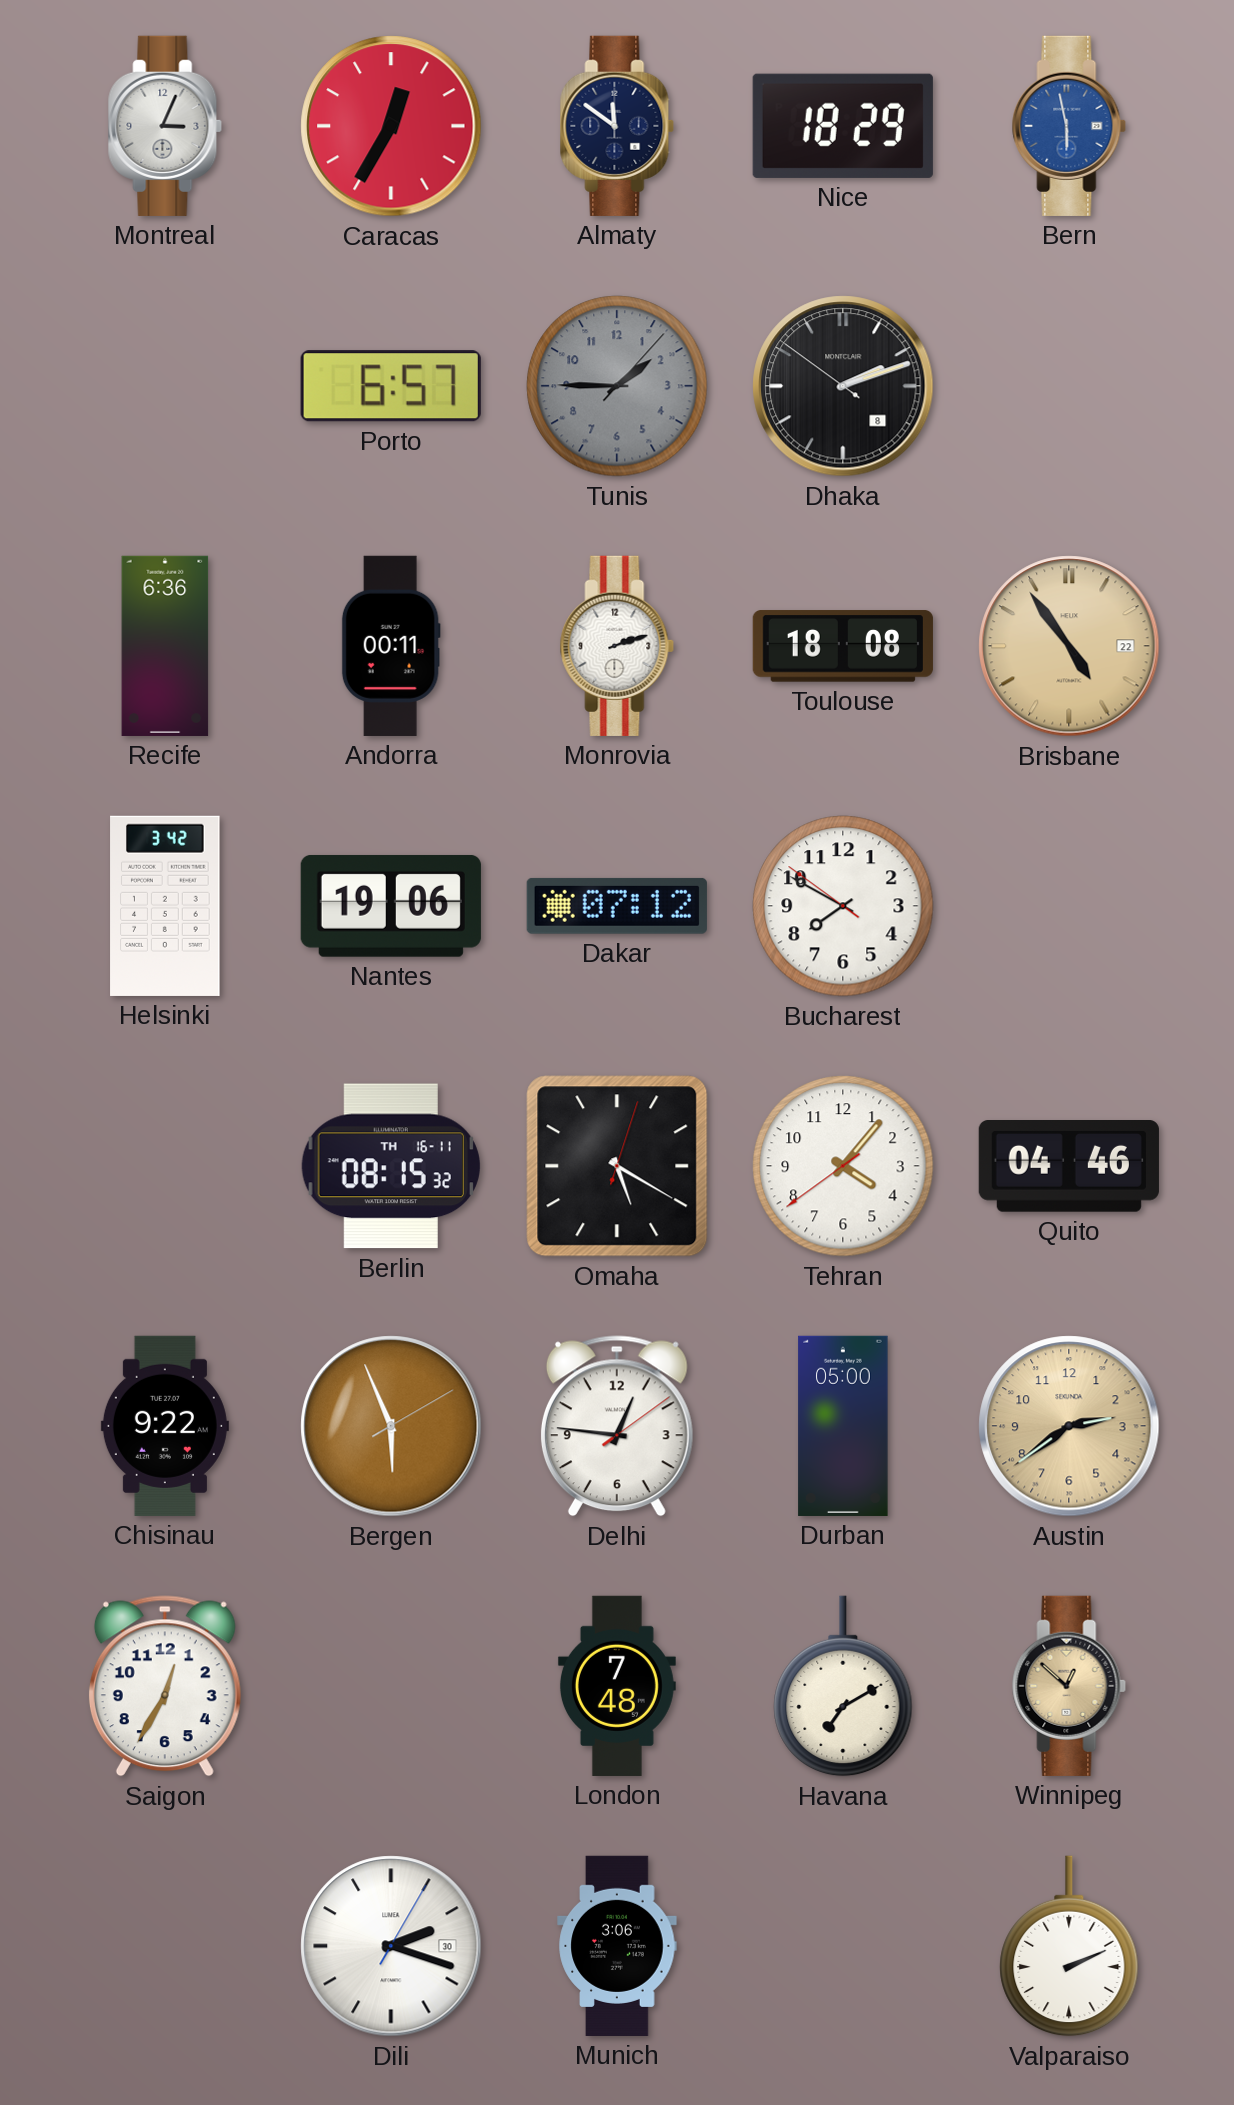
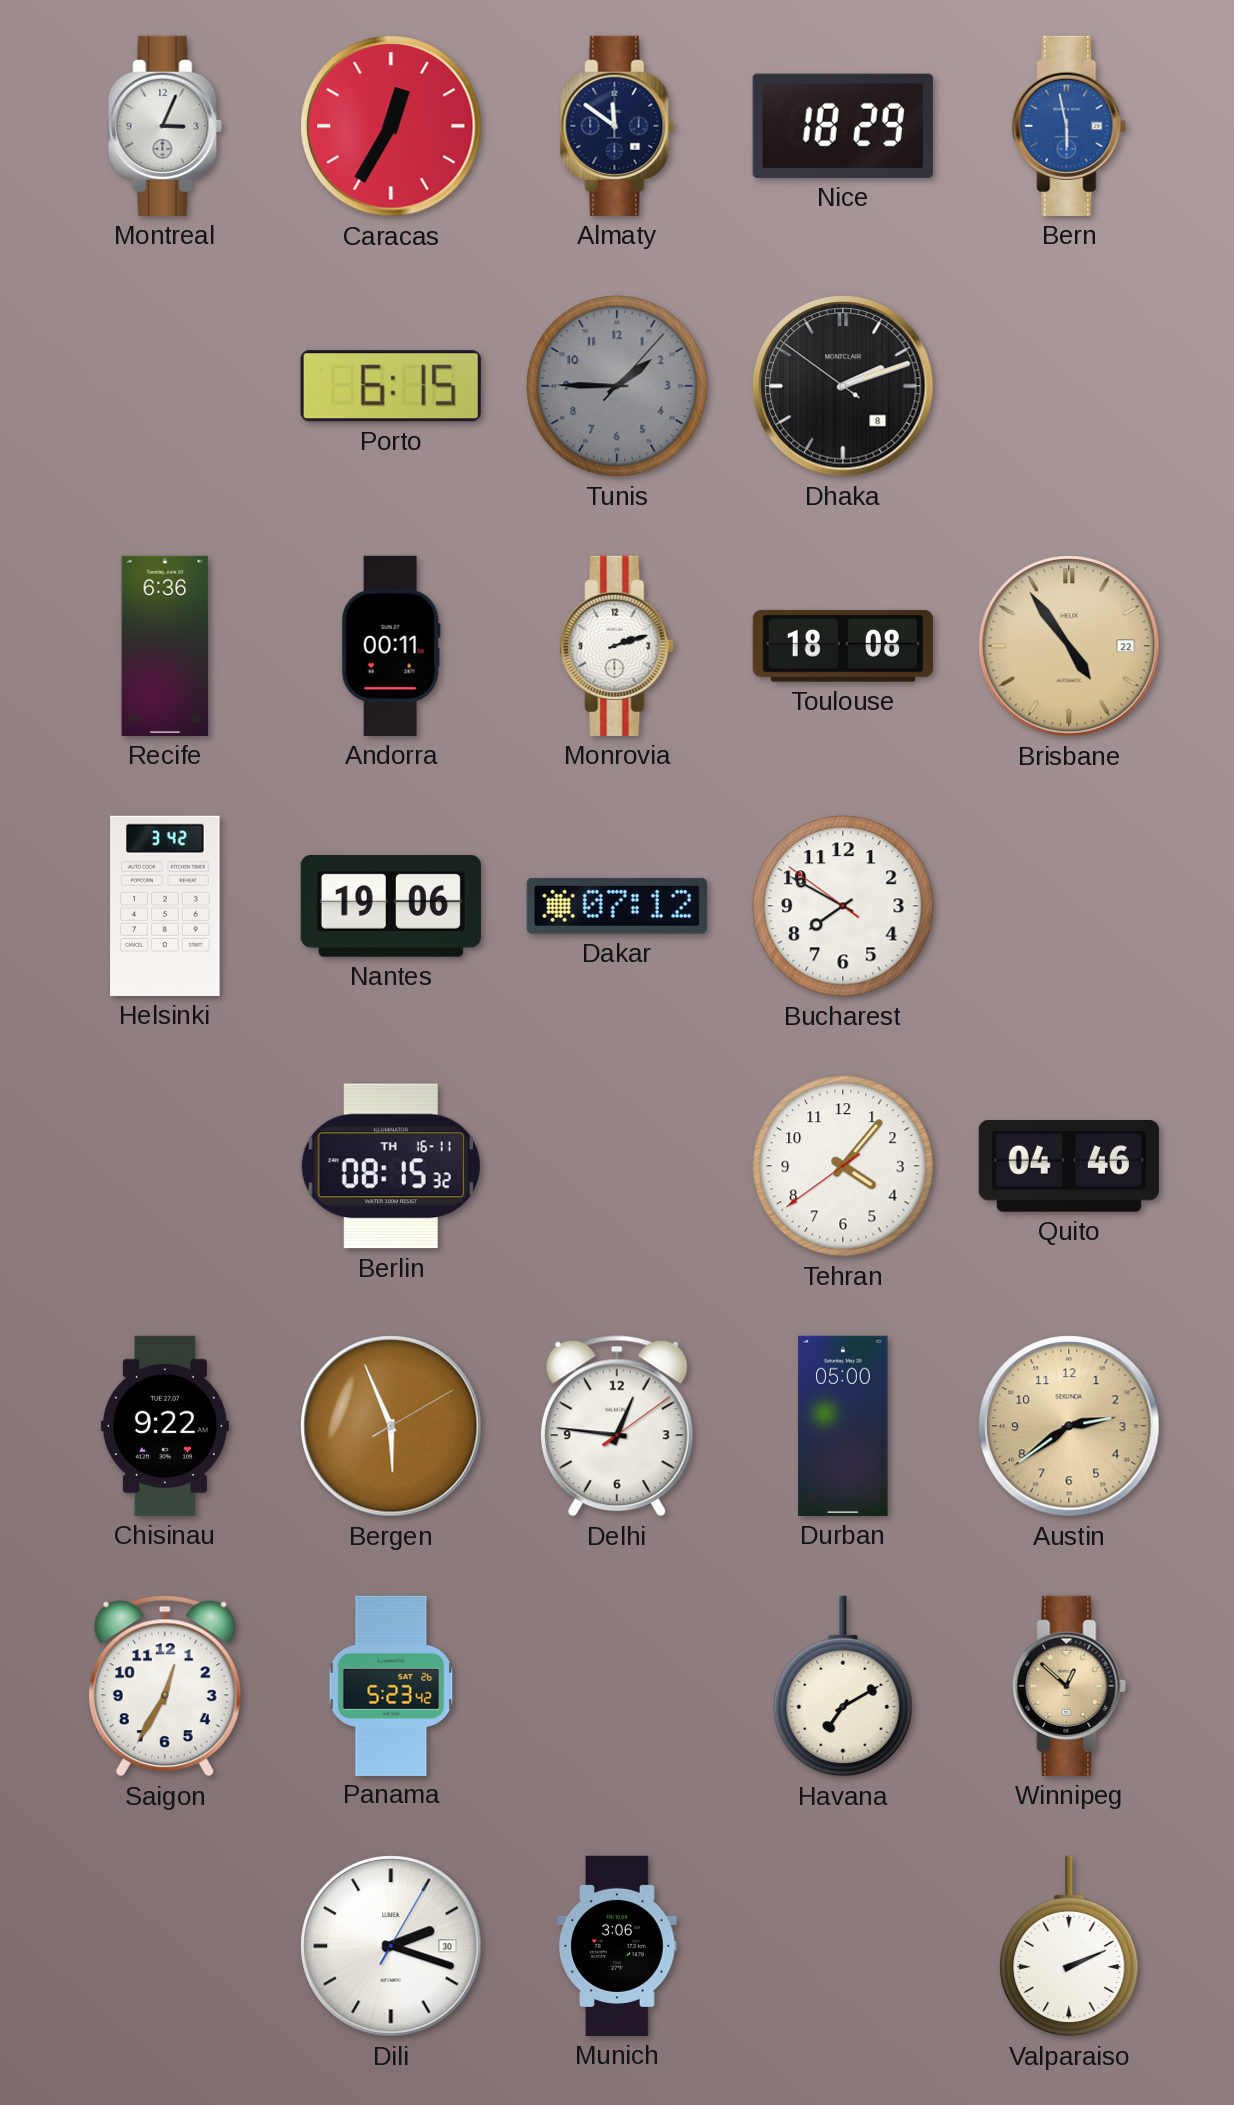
Porto: 6:57 -> 6:15
Omaha: 5:20 -> none
Panama: none -> 5:23
London: 7:48 -> none
